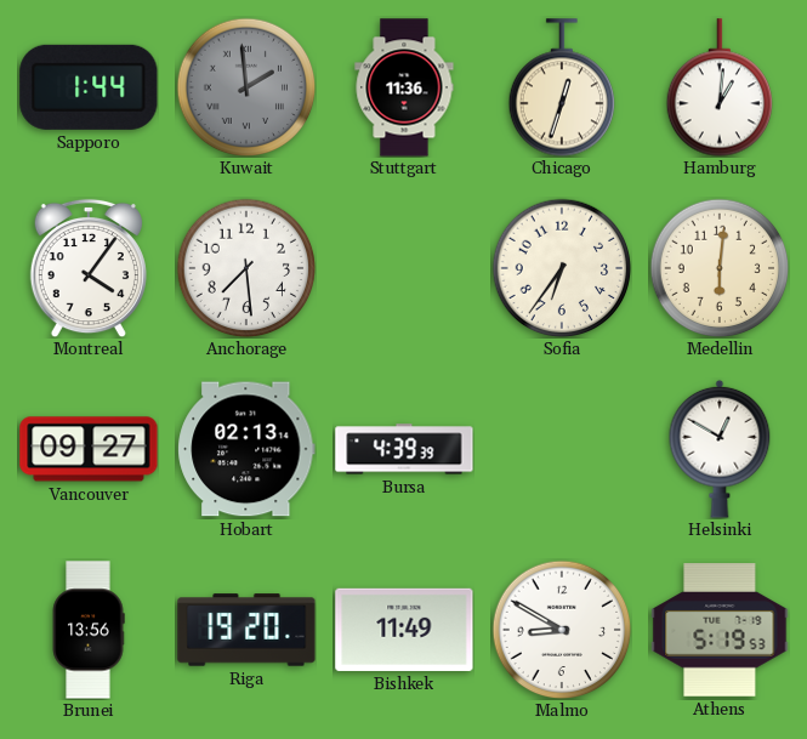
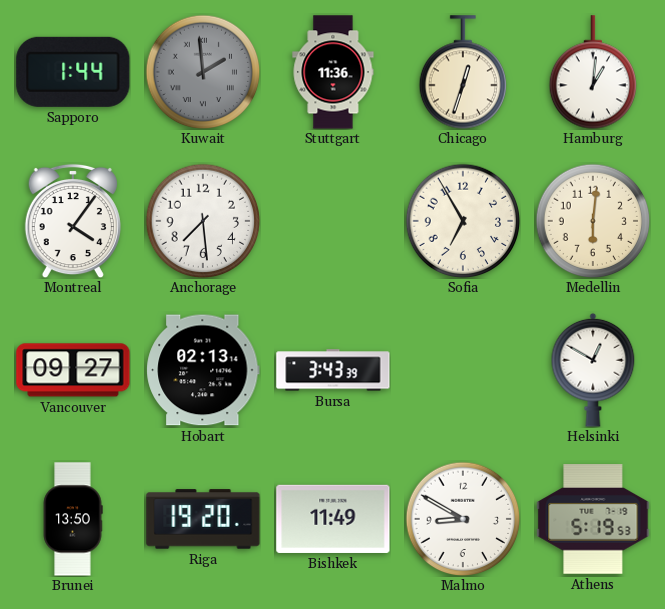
Sofia: 6:36 -> 6:55
Bursa: 4:39 -> 3:43
Brunei: 13:56 -> 13:50
